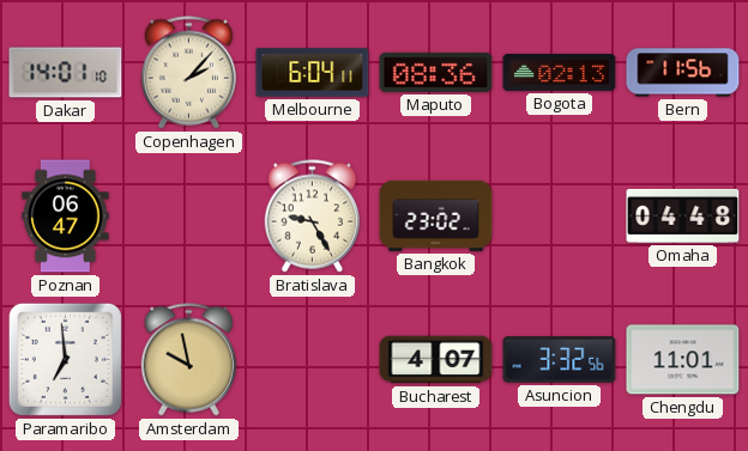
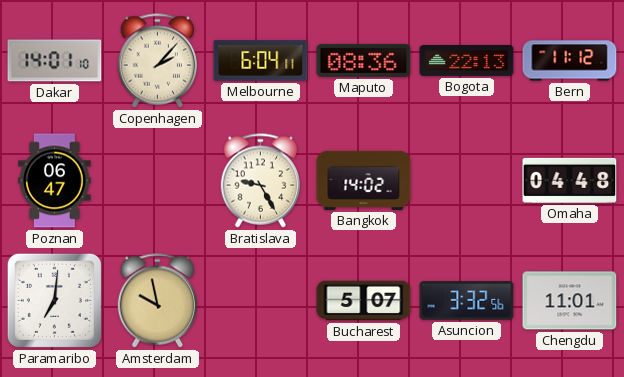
Bogota: 02:13 -> 22:13
Bern: 11:56 -> 11:12
Bangkok: 23:02 -> 14:02
Paramaribo: 6:59 -> 7:01
Bucharest: 4:07 -> 5:07
